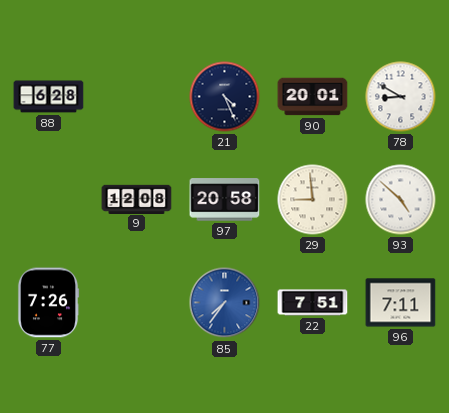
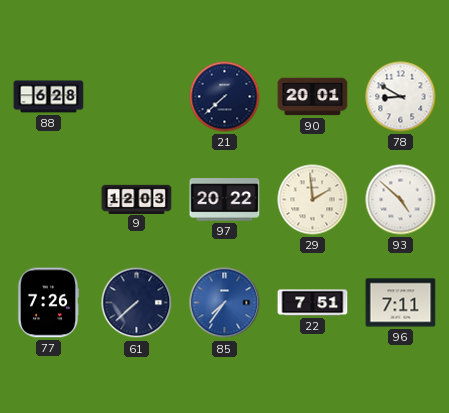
21: 4:26 -> 7:38
9: 12:08 -> 12:03
97: 20:58 -> 20:22
29: 8:59 -> 1:59
61: none -> 7:38
